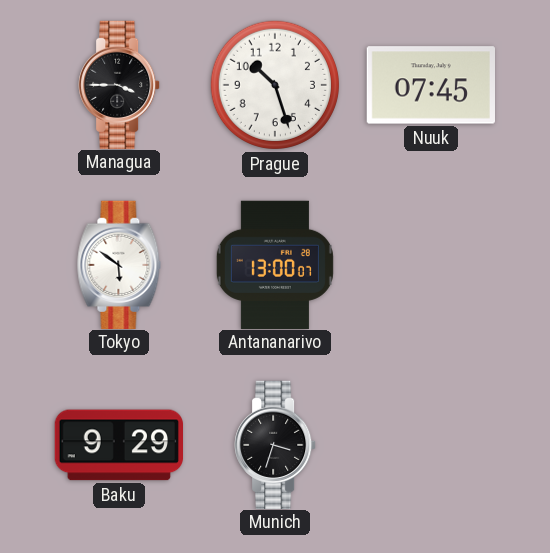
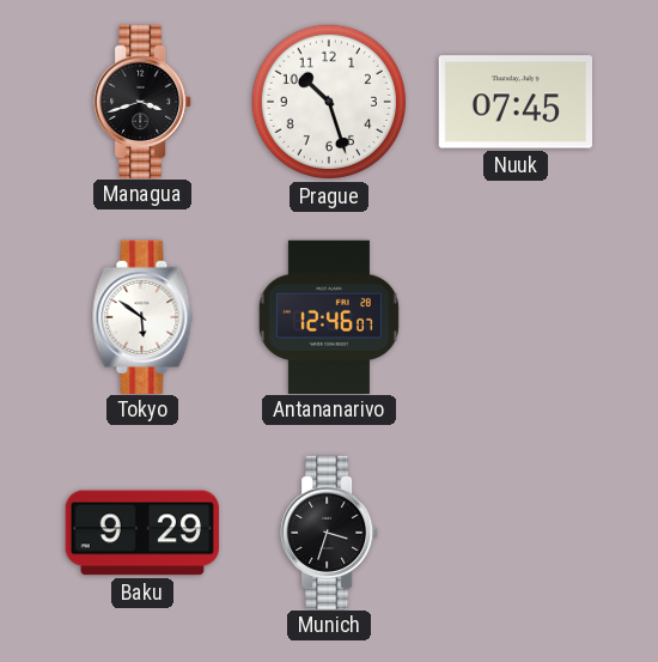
Managua: 3:45 -> 3:42
Antananarivo: 13:00 -> 12:46
